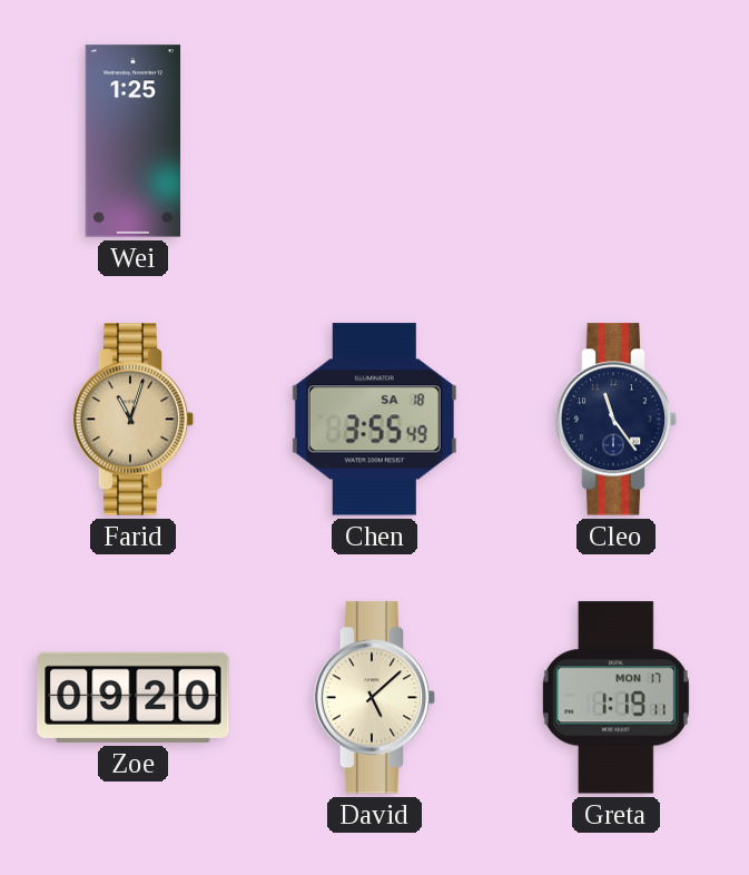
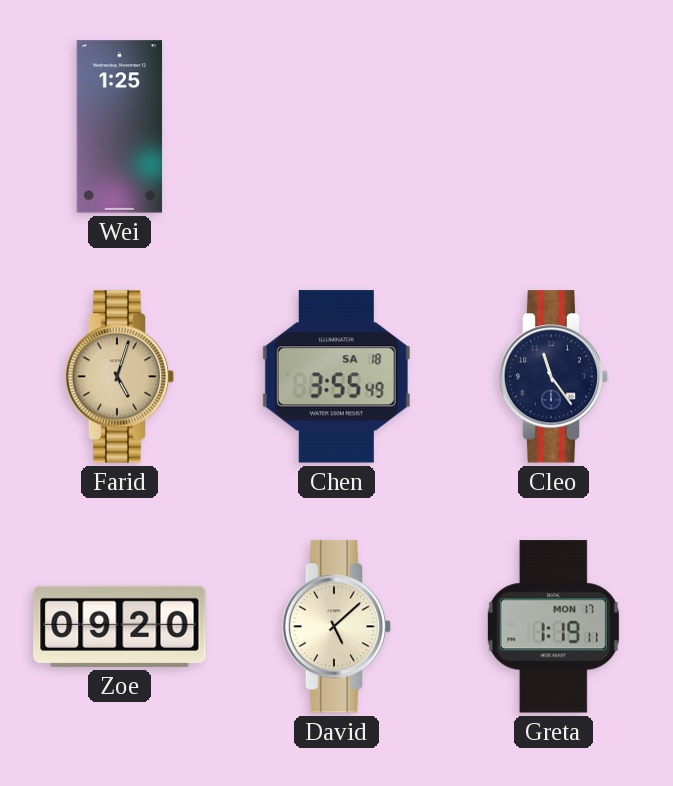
Farid: 11:03 -> 5:03
